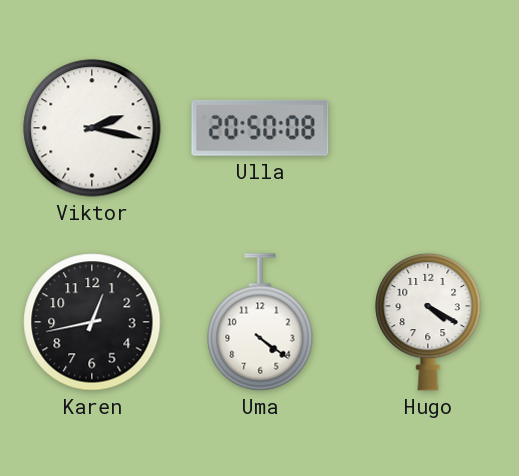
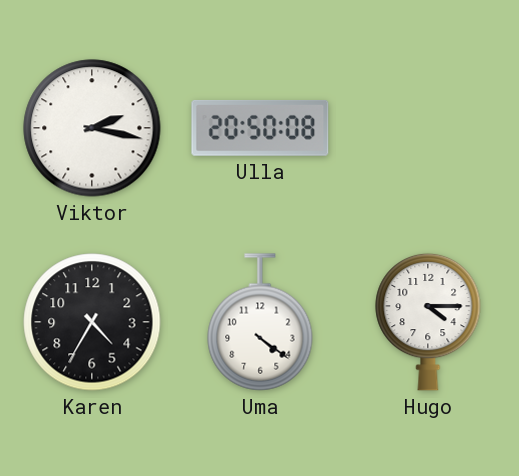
Karen: 12:43 -> 4:35
Hugo: 4:20 -> 4:15
